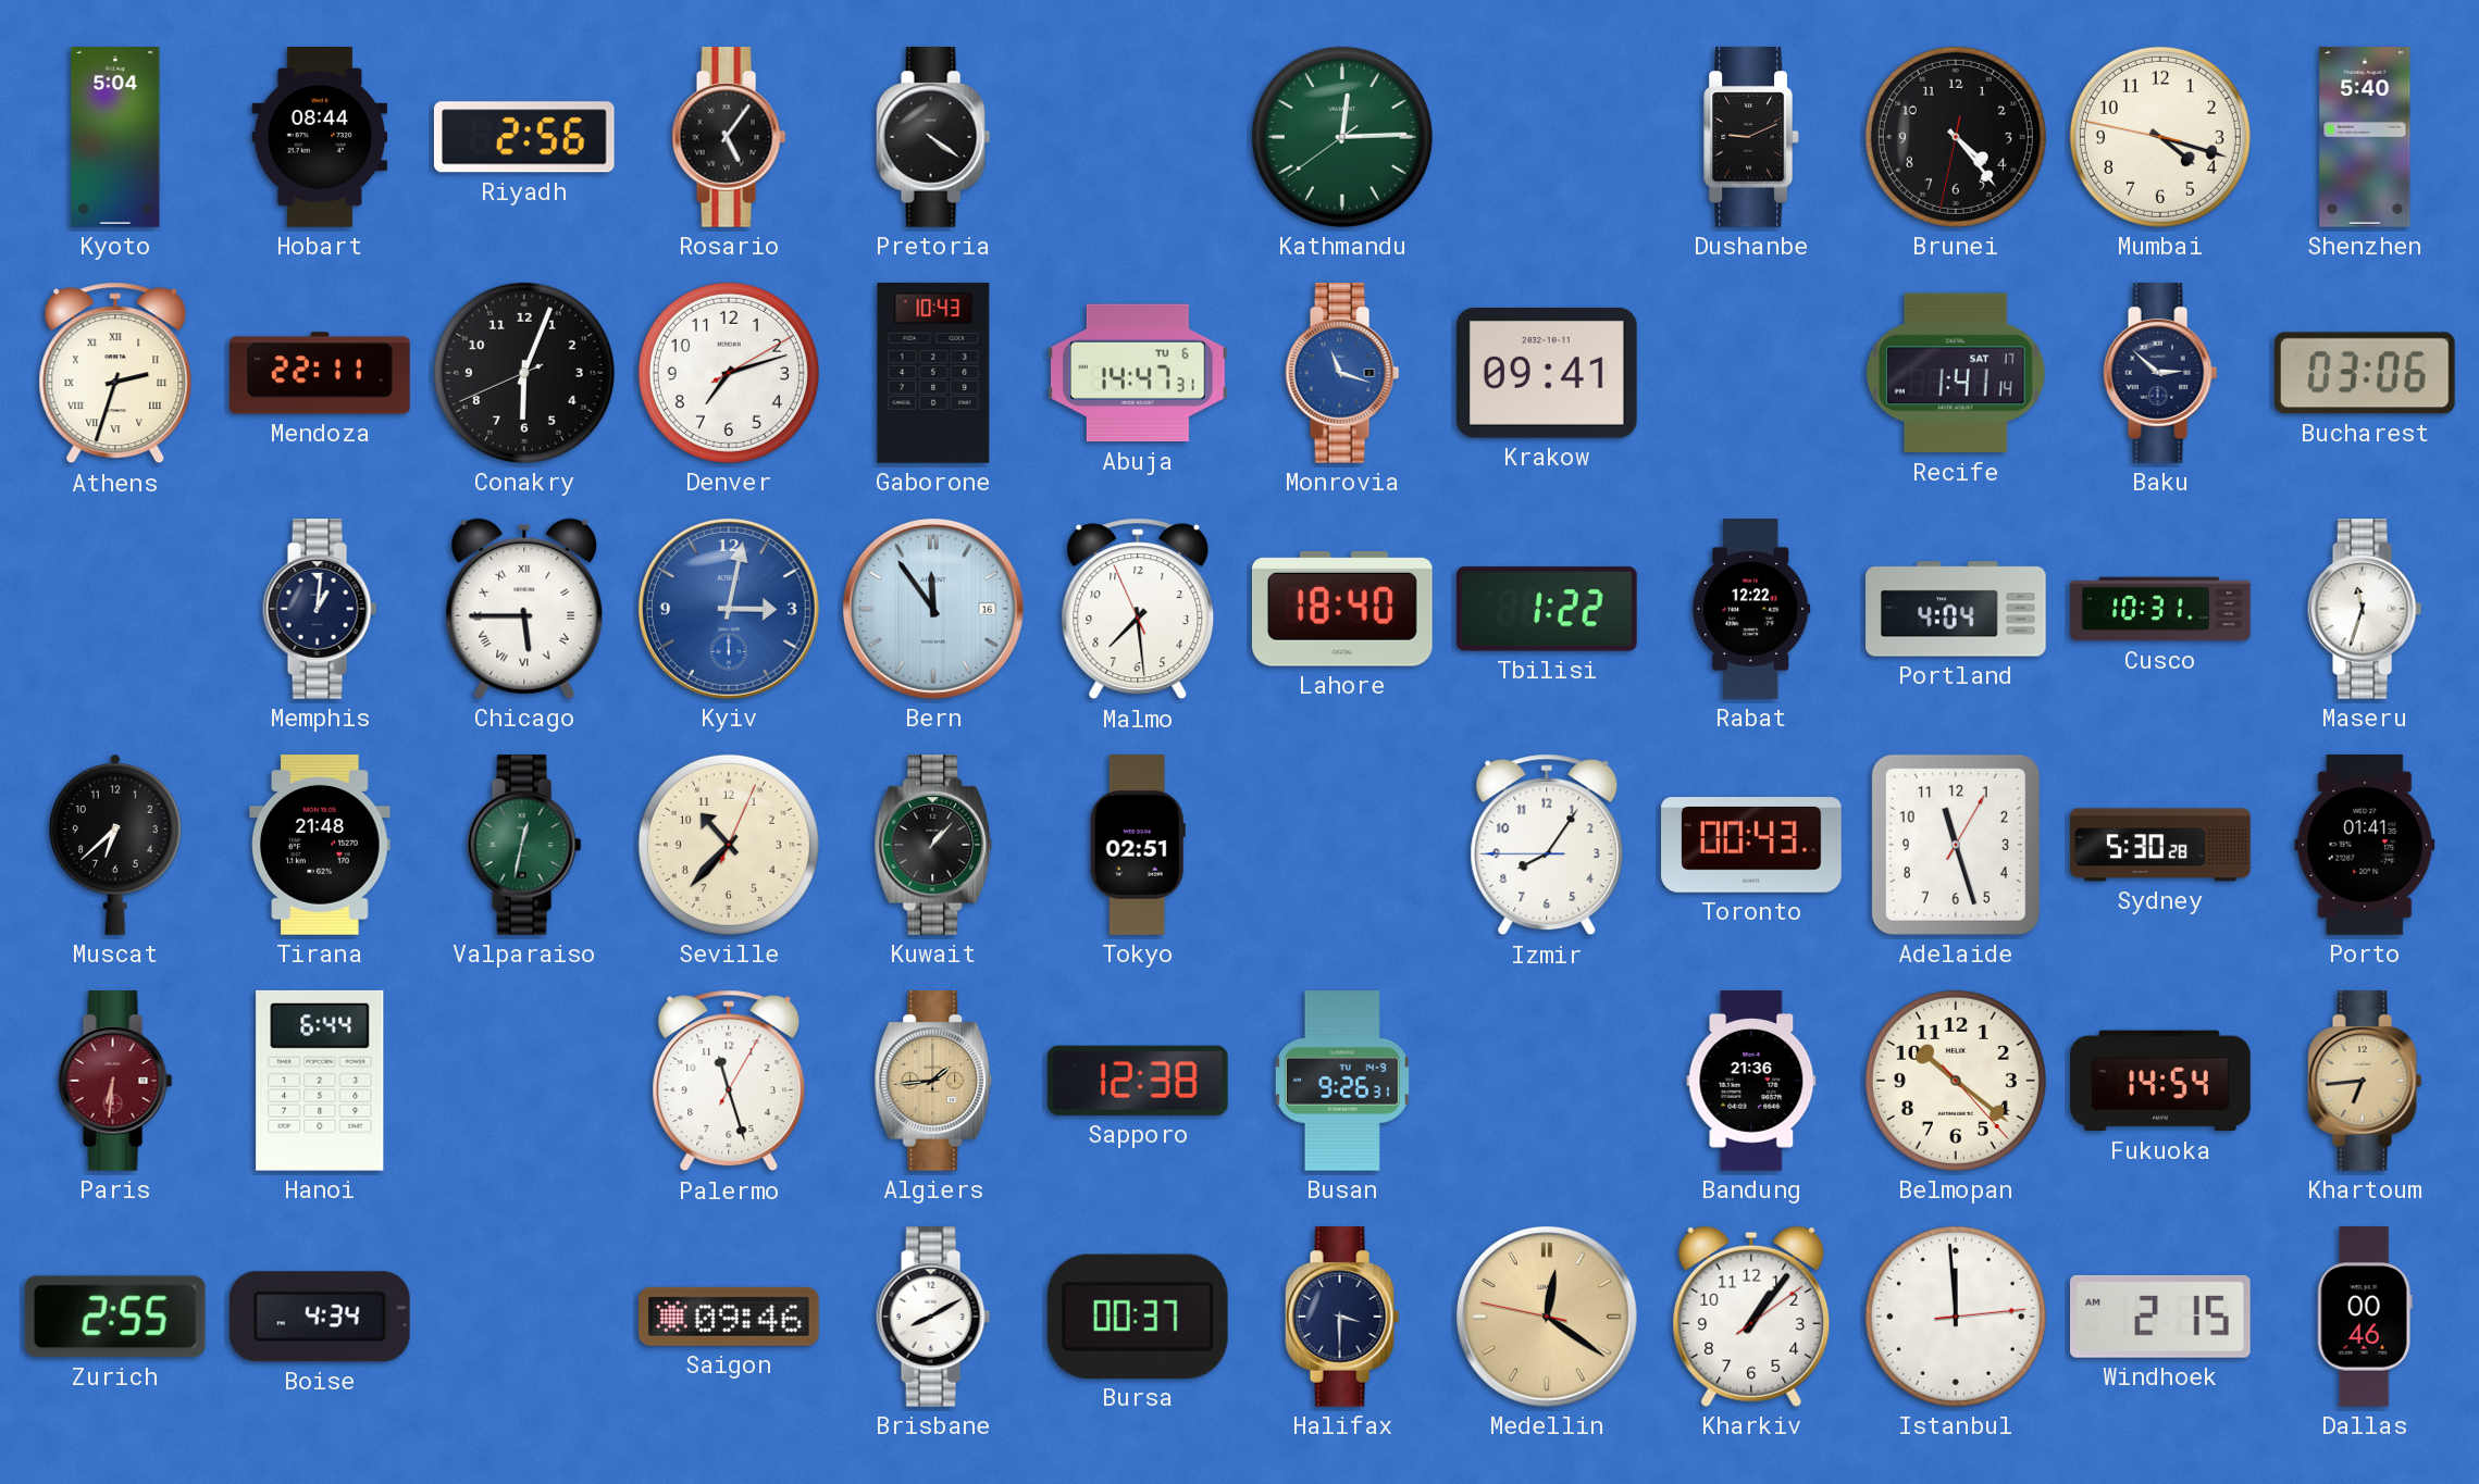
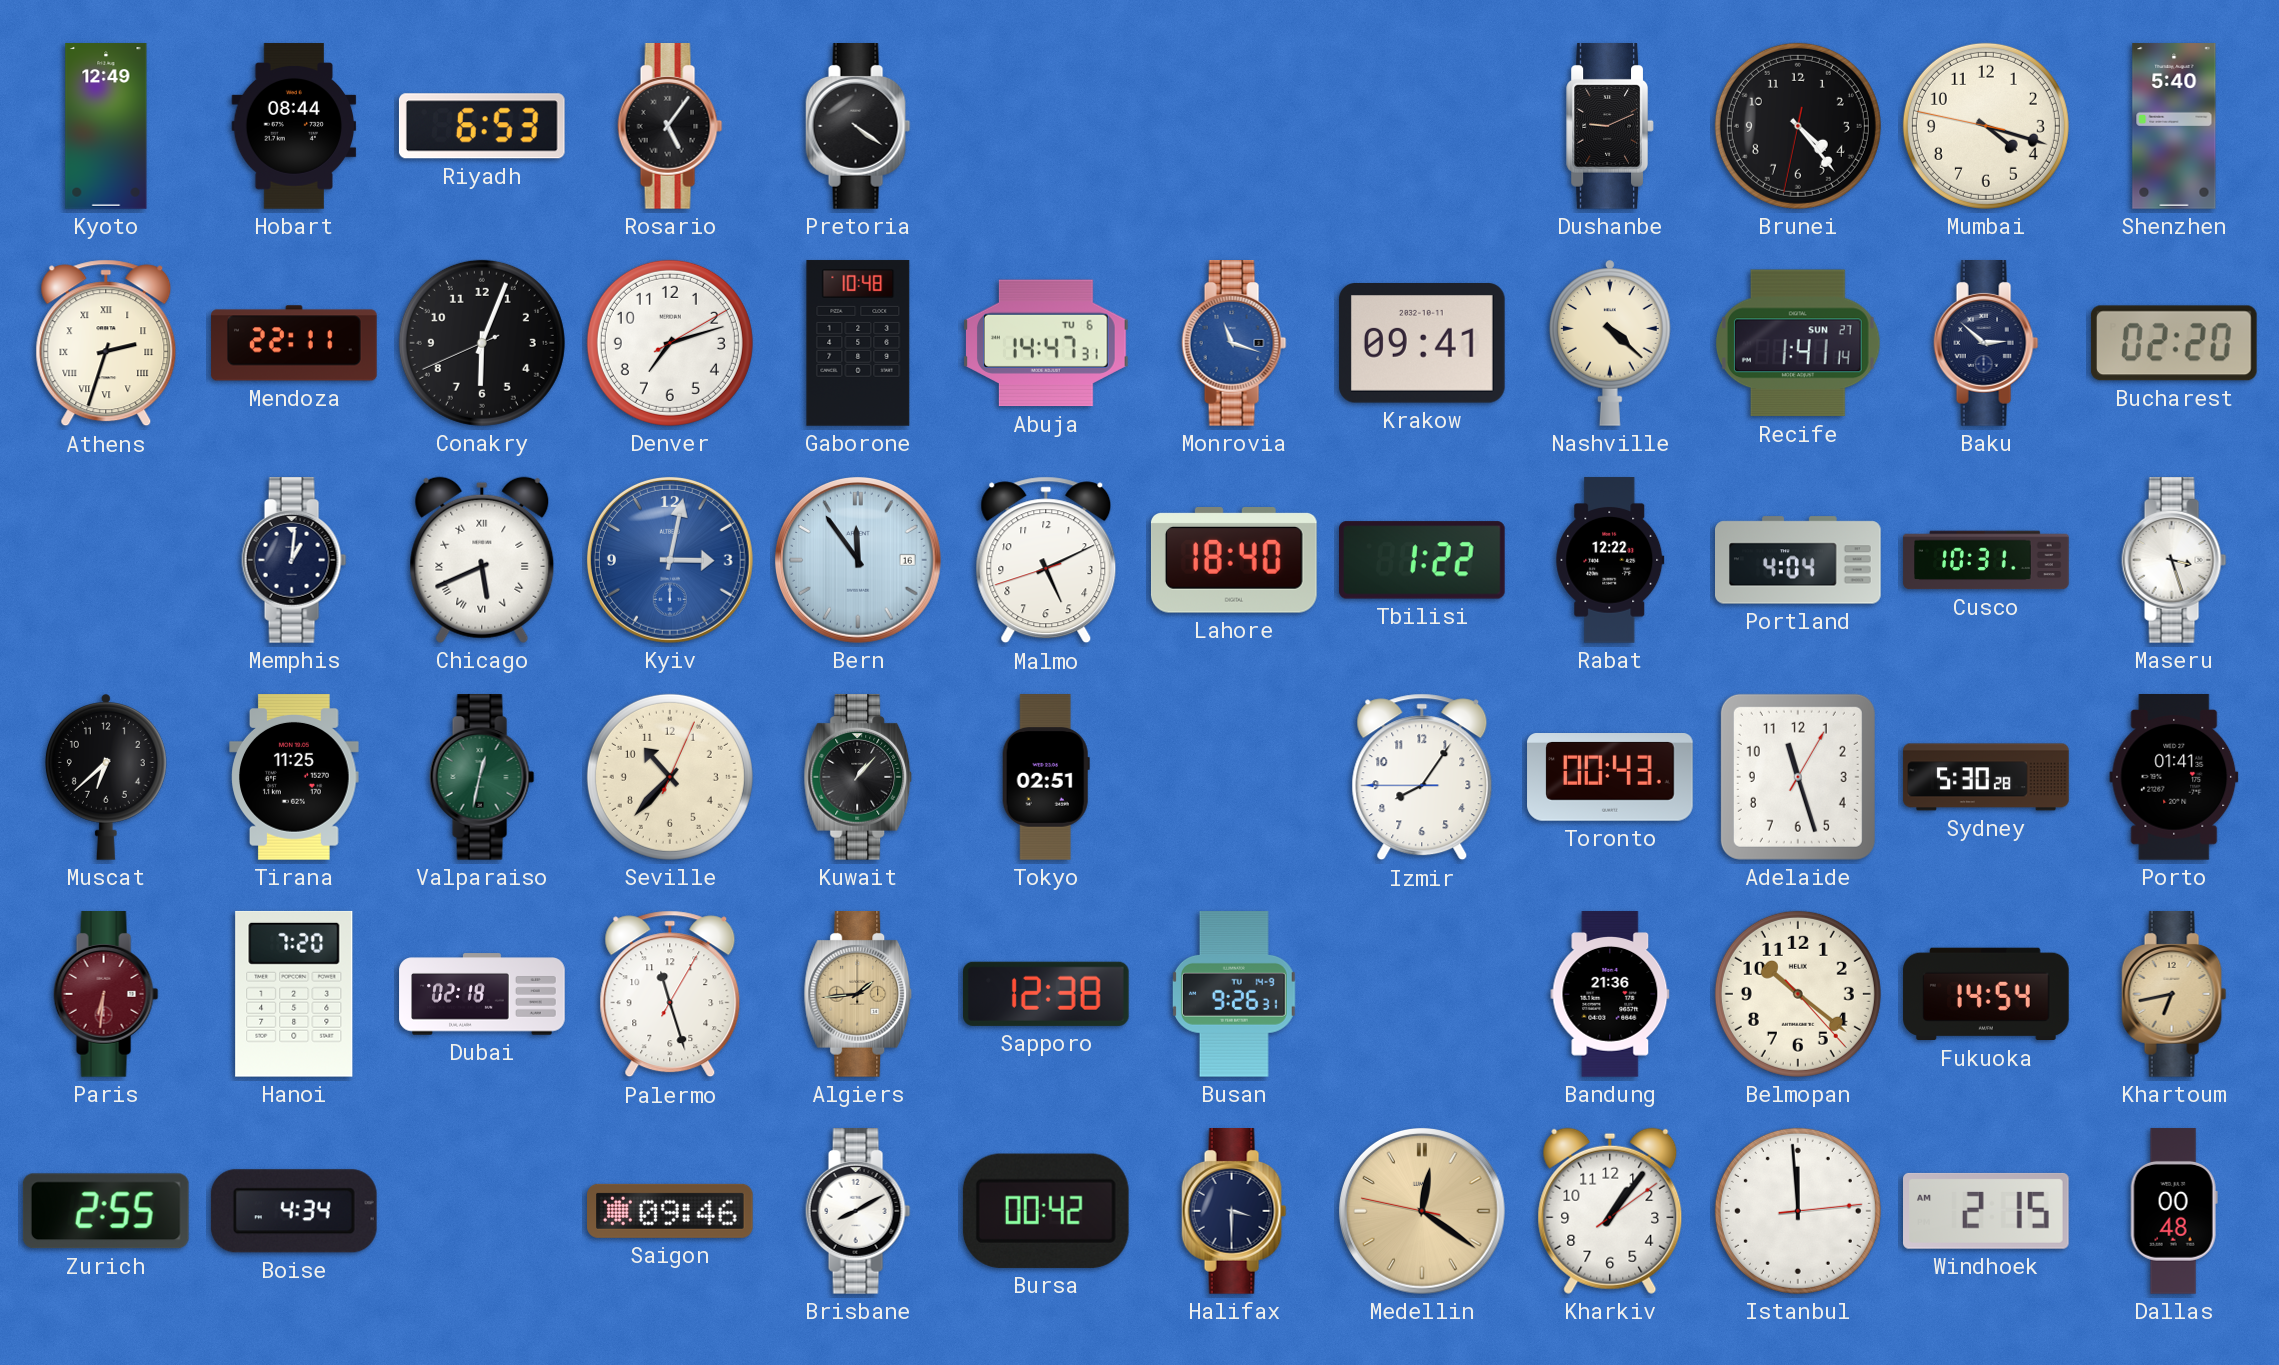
Kyoto: 5:04 -> 12:49
Riyadh: 2:56 -> 6:53
Kathmandu: 12:14 -> none
Gaborone: 10:43 -> 10:48
Nashville: none -> 4:22
Recife date: SAT 17 -> SUN 27
Bucharest: 03:06 -> 02:20
Chicago: 5:45 -> 5:41
Malmo: 7:28 -> 5:10
Maseru: 11:33 -> 3:27
Tirana: 21:48 -> 11:25
Hanoi: 6:44 -> 7:20
Dubai: none -> 02:18
Khartoum: 6:44 -> 6:43
Bursa: 00:37 -> 00:42
Dallas: 00:46 -> 00:48
